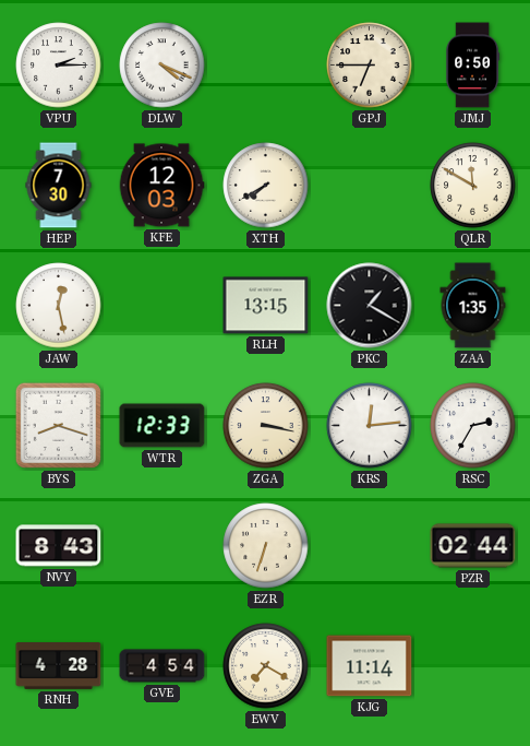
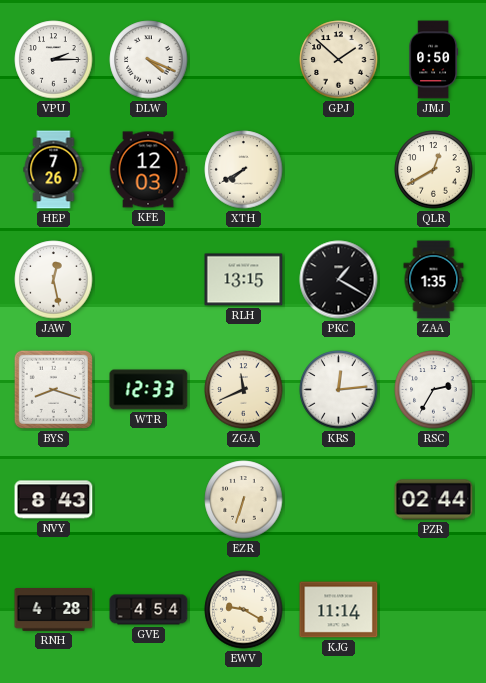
GPJ: 6:45 -> 1:52
HEP: 7:30 -> 7:26
QLR: 11:50 -> 12:40
ZGA: 3:17 -> 11:41
EWV: 7:20 -> 9:20
